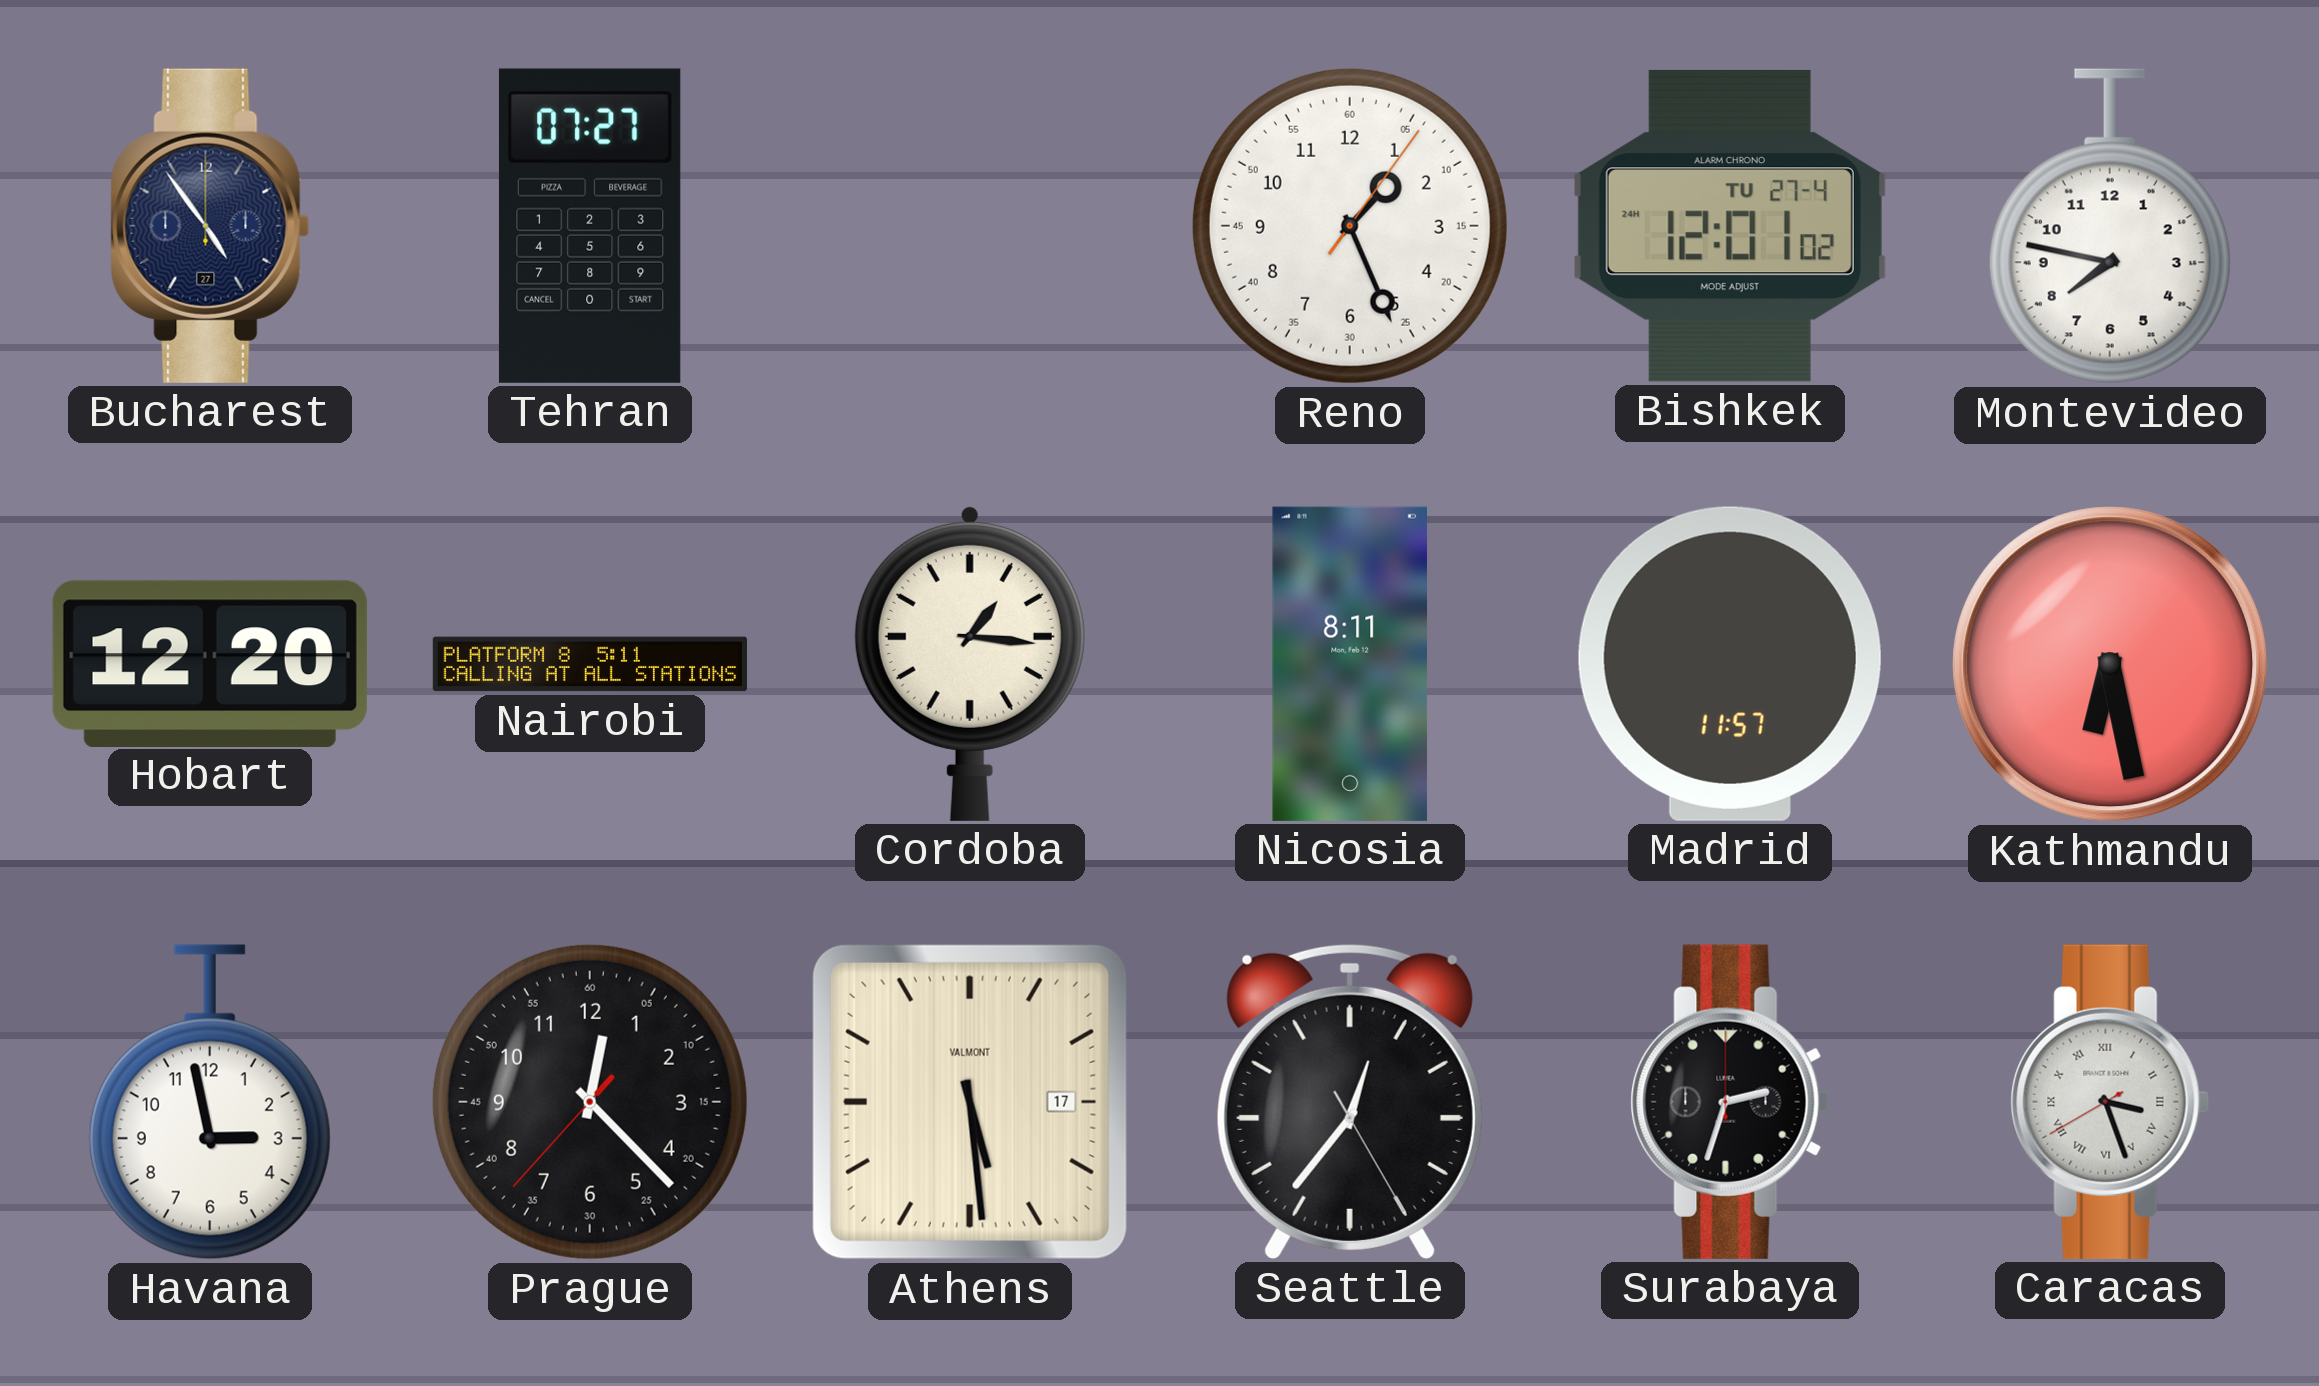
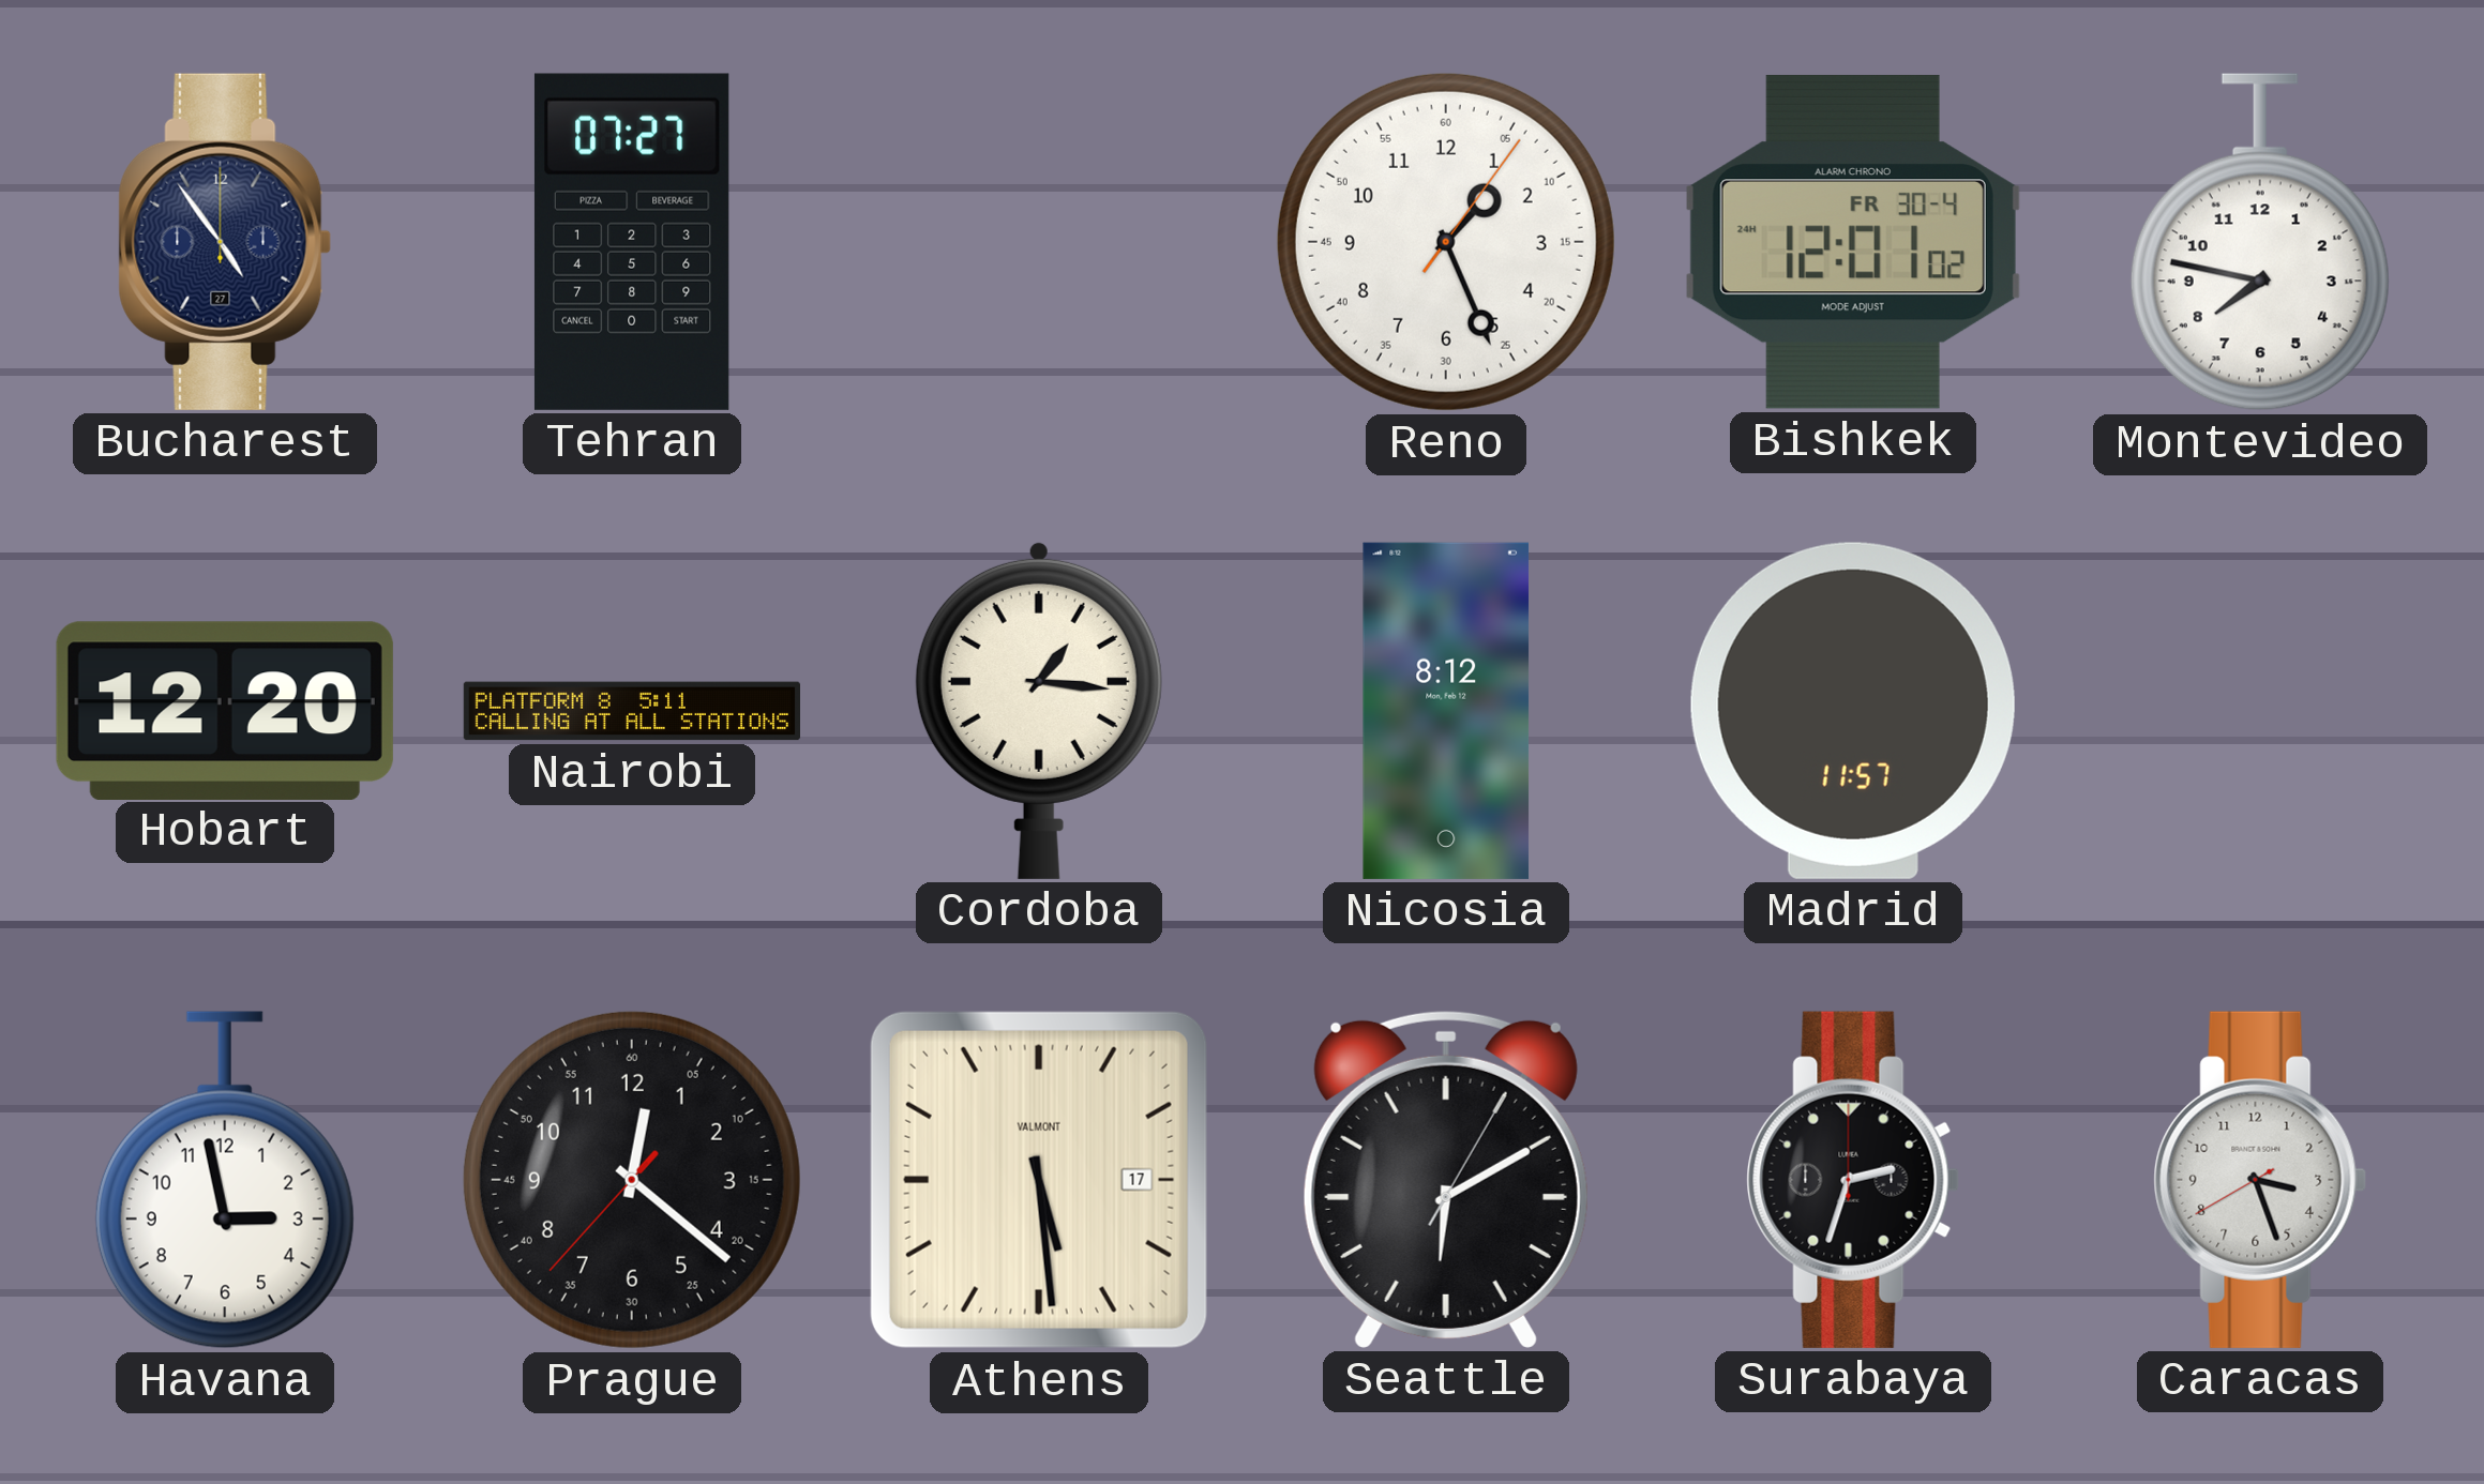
Bishkek date: TU 27-4 -> FR 30-4
Nicosia: 8:11 -> 8:12
Kathmandu: 6:28 -> none
Prague: 12:22 -> 12:21
Seattle: 12:36 -> 6:10
Caracas numerals: Roman -> Arabic
